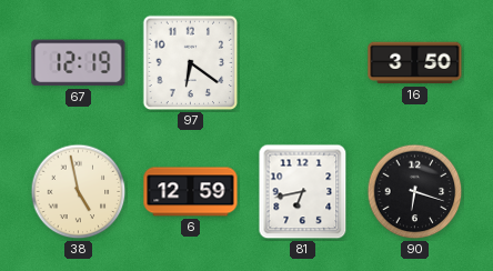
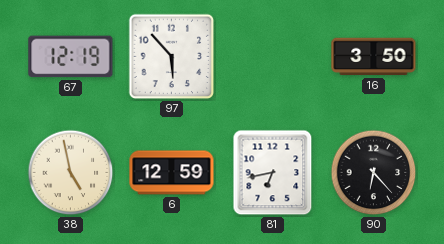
97: 6:21 -> 5:53
90: 6:18 -> 6:23
